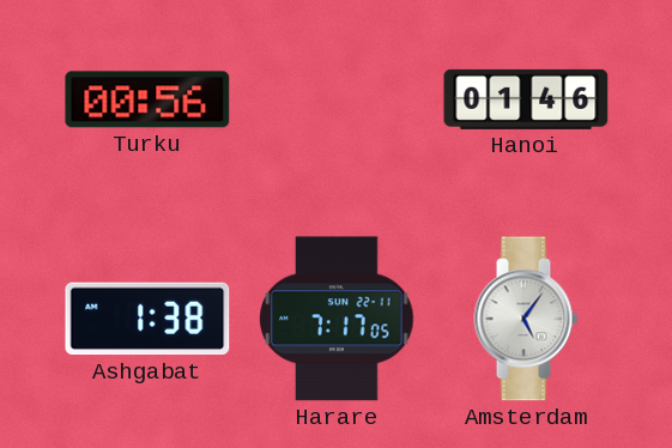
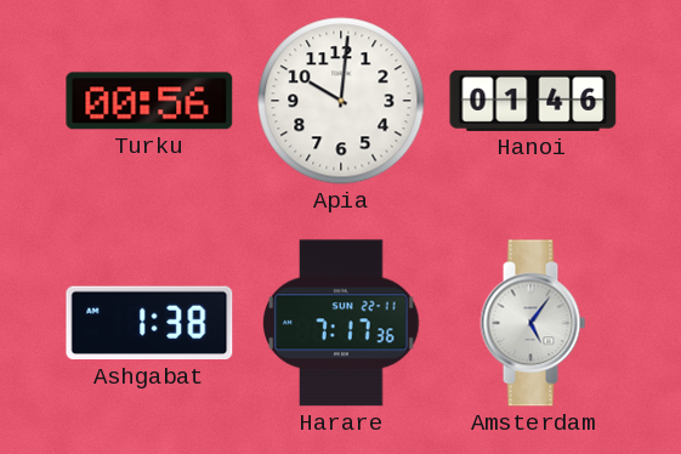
Apia: none -> 10:01
Harare: 7:17:05 -> 7:17:36
